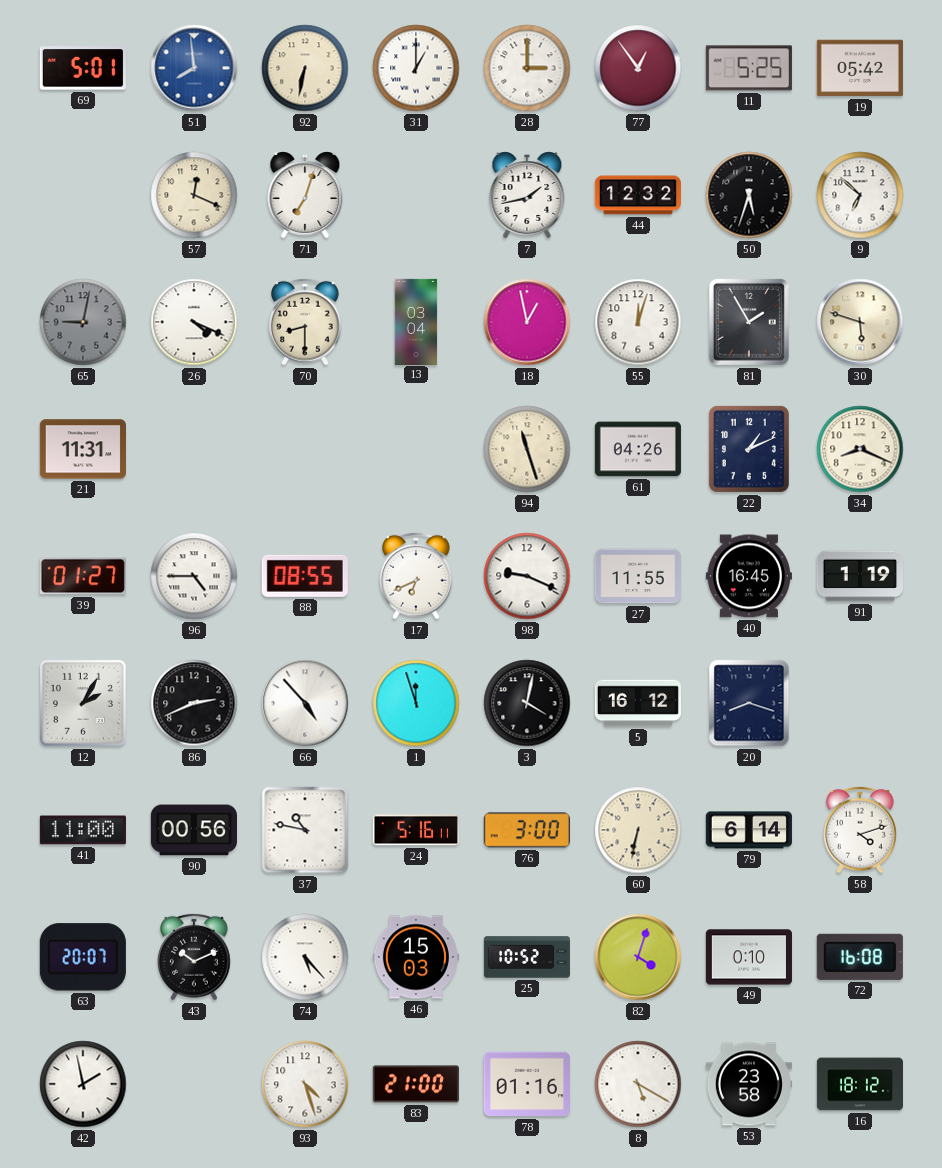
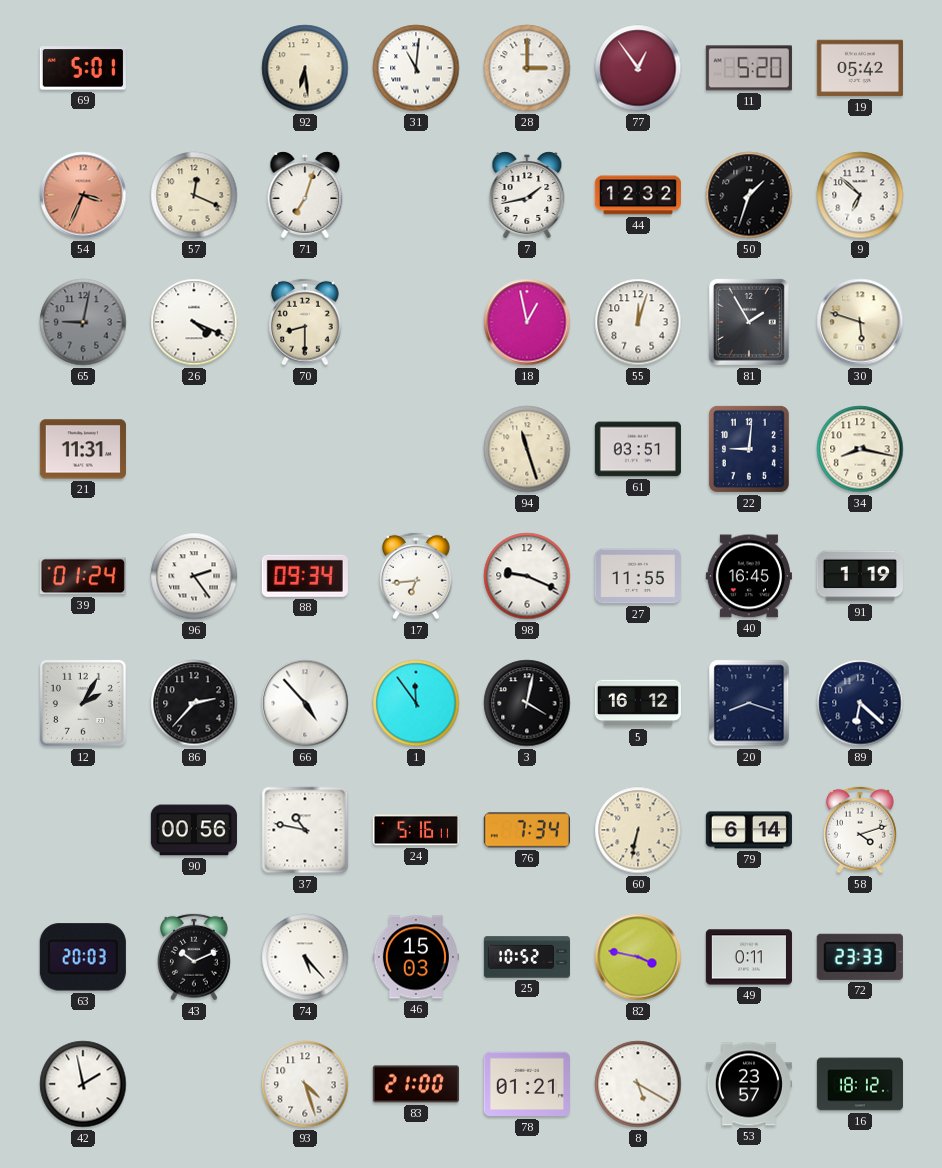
51: 7:59 -> none
92: 6:32 -> 6:29
31: 1:00 -> 11:01
11: 5:25 -> 5:20
54: none -> 3:34
50: 5:33 -> 1:33
13: 03:04 -> none
61: 04:26 -> 03:51
22: 1:11 -> 9:01
34: 8:19 -> 8:17
39: 01:27 -> 01:24
96: 4:45 -> 2:24
88: 08:55 -> 09:34
17: 6:41 -> 6:44
86: 2:41 -> 2:37
1: 11:57 -> 11:54
89: none -> 6:22
41: 11:00 -> none
76: 3:00 -> 7:34
63: 20:07 -> 20:03
82: 4:03 -> 3:47
49: 0:10 -> 0:11
72: 16:08 -> 23:33
78: 01:16 -> 01:21
53: 23:58 -> 23:57
